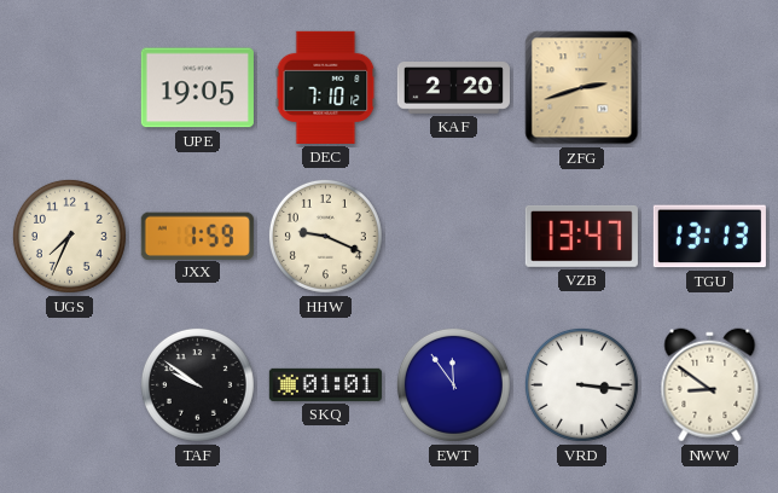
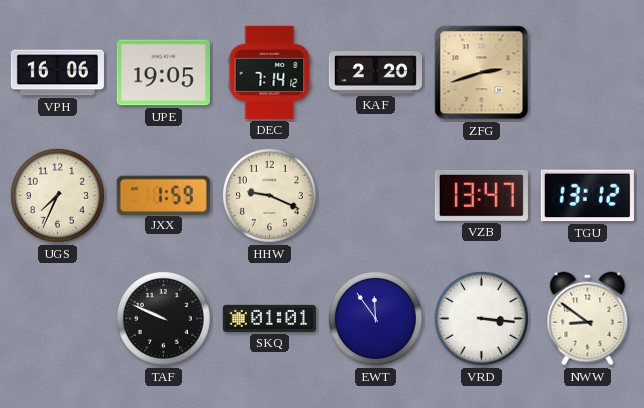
VPH: none -> 16:06
DEC: 7:10 -> 7:14
TGU: 13:13 -> 13:12
TAF: 9:51 -> 9:49
